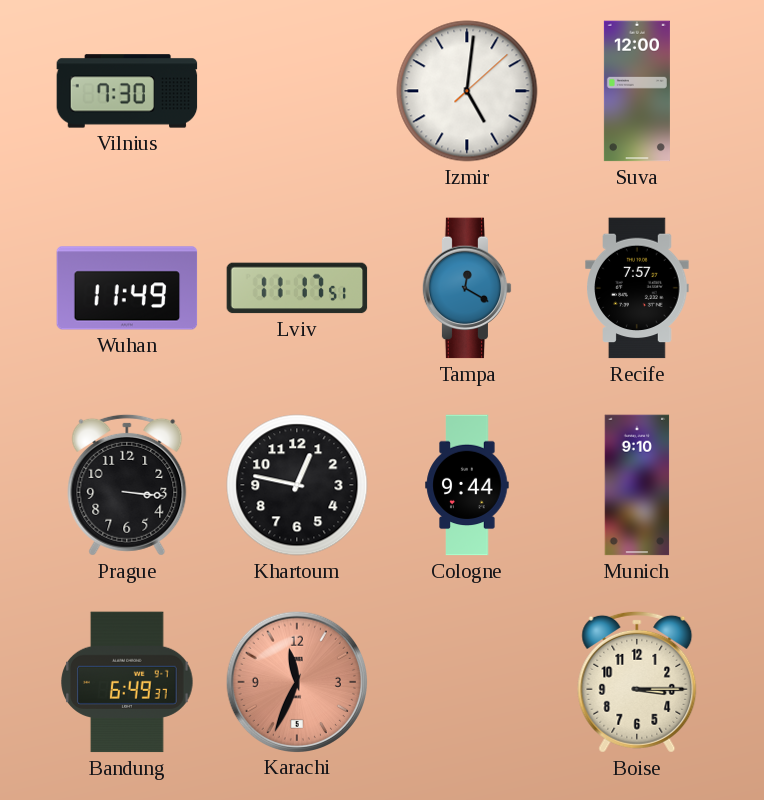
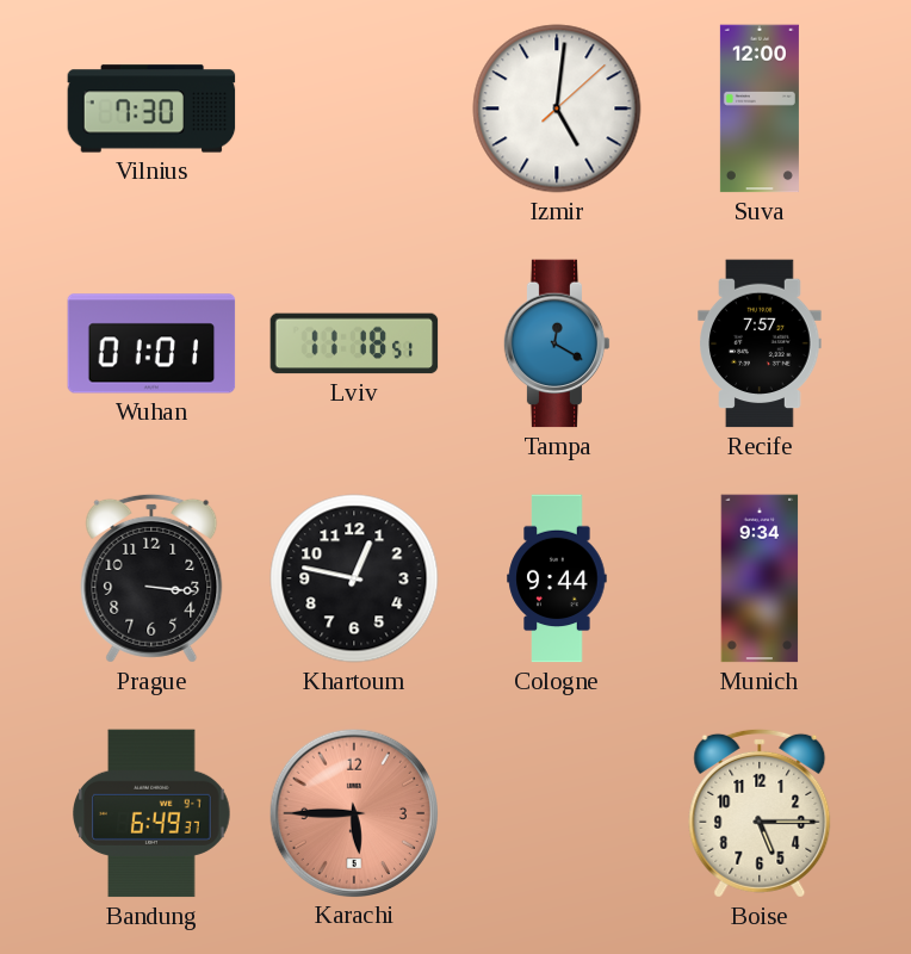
Wuhan: 11:49 -> 01:01
Lviv: 11:17 -> 11:18
Munich: 9:10 -> 9:34
Karachi: 11:34 -> 5:45
Boise: 3:15 -> 5:15
